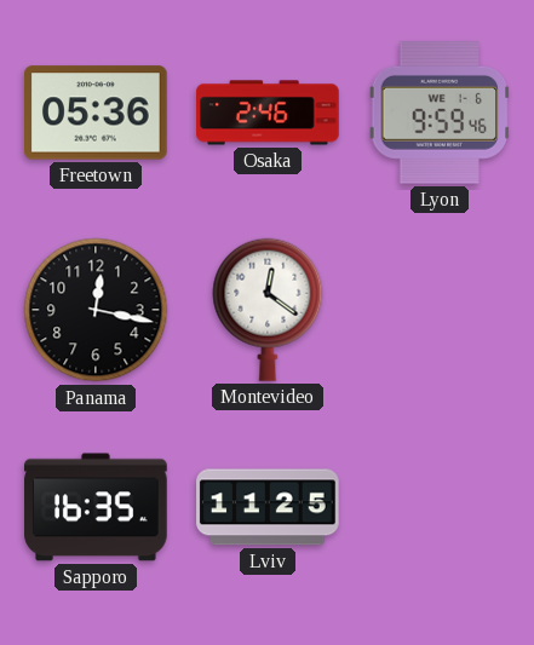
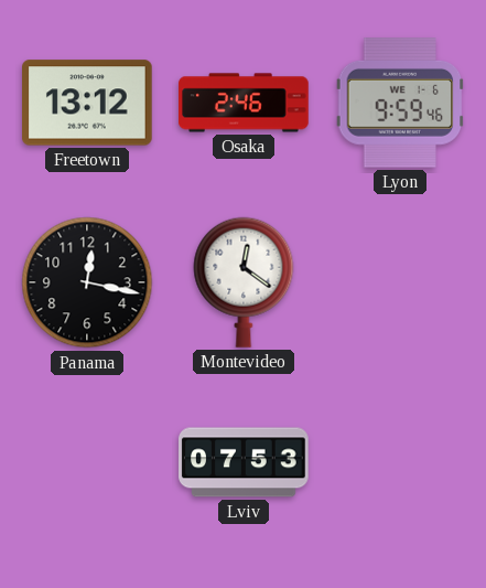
Freetown: 05:36 -> 13:12
Sapporo: 16:35 -> none
Lviv: 11:25 -> 07:53
